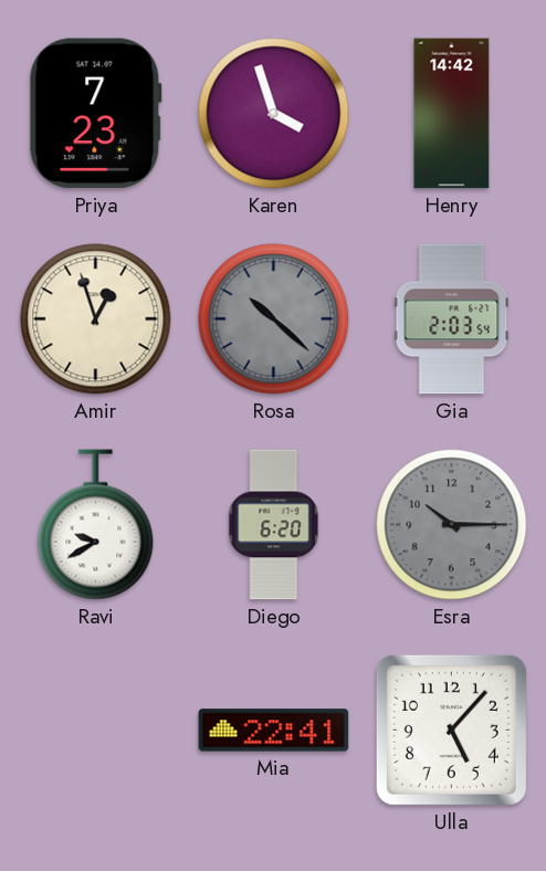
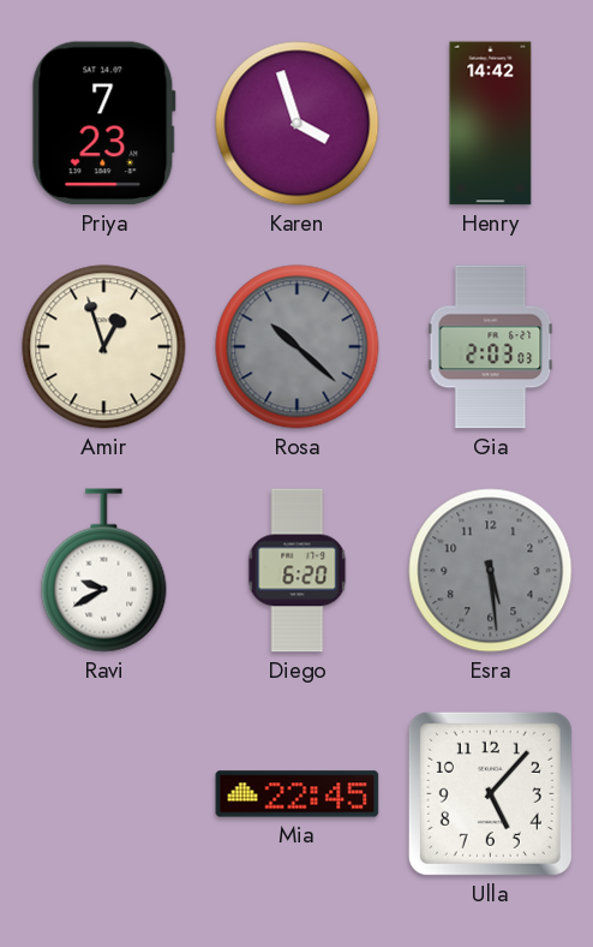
Gia: 2:03:54 -> 2:03:03
Esra: 10:15 -> 5:29
Mia: 22:41 -> 22:45
